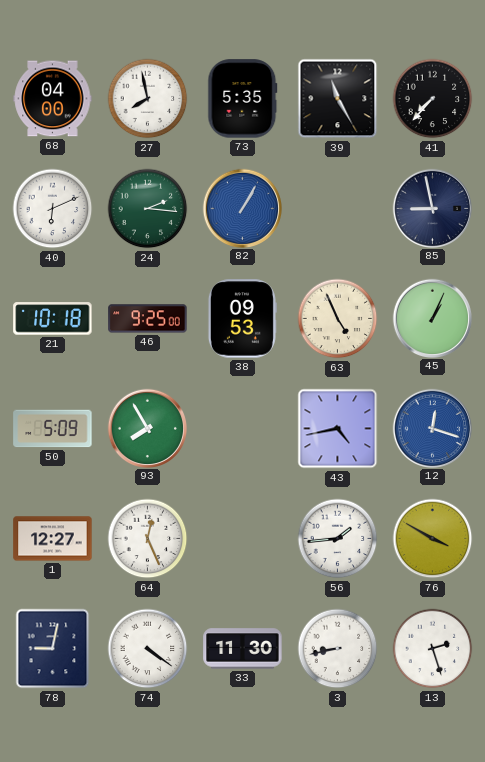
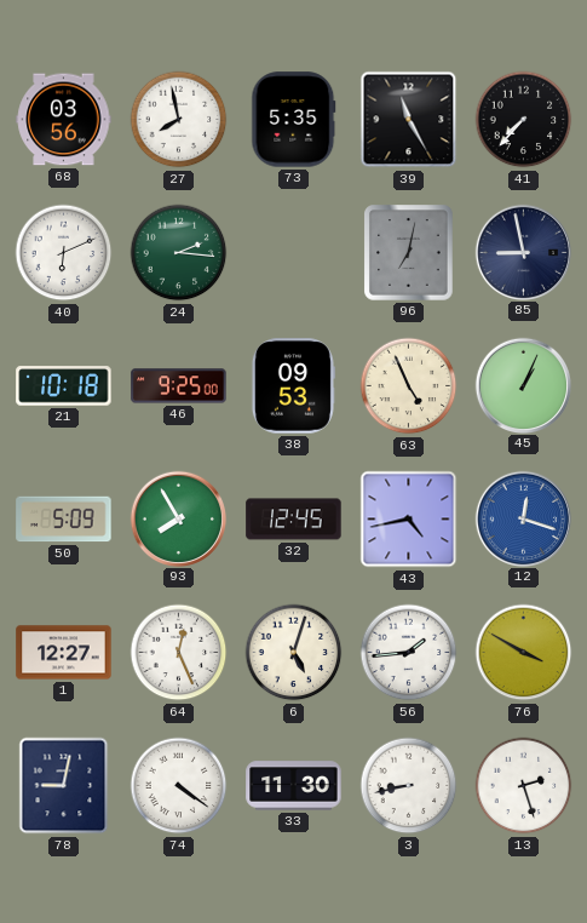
68: 04:00 -> 03:56
82: 1:05 -> none
96: none -> 7:02
32: none -> 12:45
6: none -> 5:03
